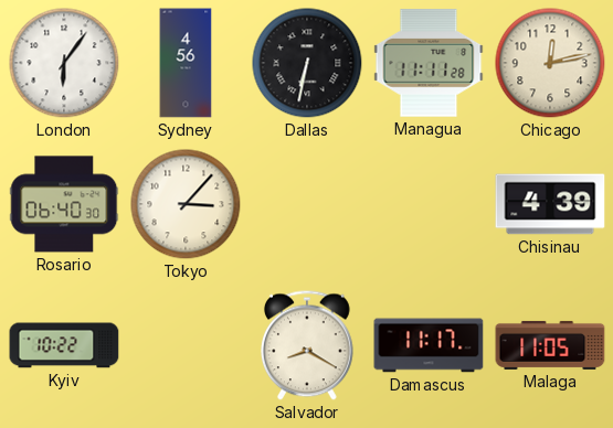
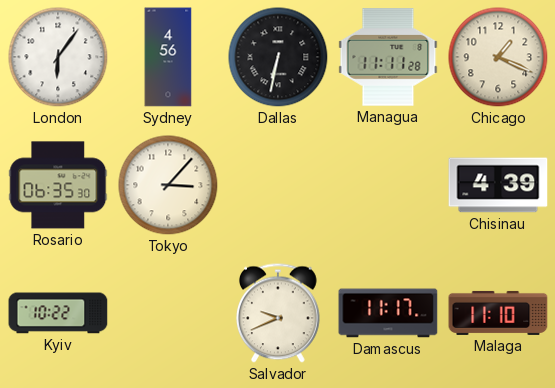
Chicago: 12:13 -> 1:19
Rosario: 06:40 -> 06:35
Salvador: 8:20 -> 9:41
Malaga: 11:05 -> 11:10
